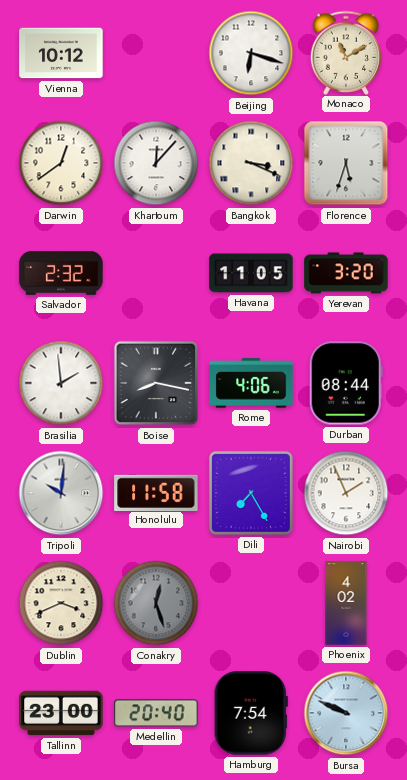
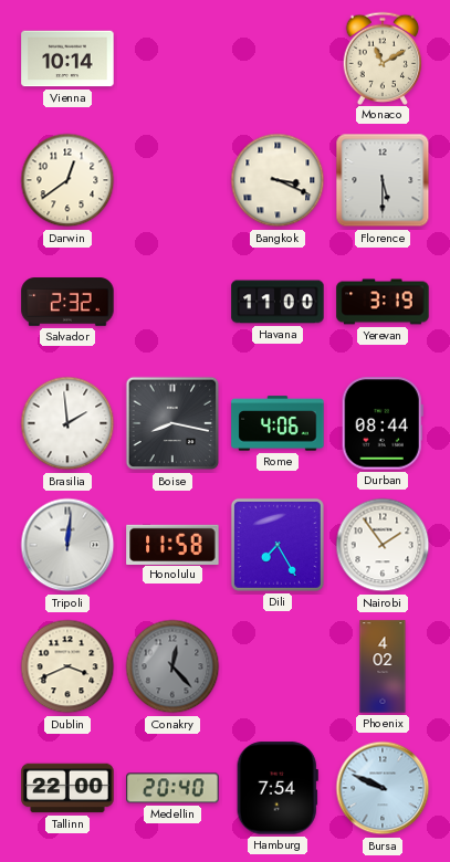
Vienna: 10:12 -> 10:14
Beijing: 6:18 -> none
Khartoum: 12:07 -> none
Florence: 5:33 -> 5:30
Havana: 11:05 -> 11:00
Yerevan: 3:20 -> 3:19
Tripoli: 10:01 -> 12:01
Nairobi: 1:56 -> 1:54
Conakry: 12:27 -> 12:23
Tallinn: 23:00 -> 22:00
